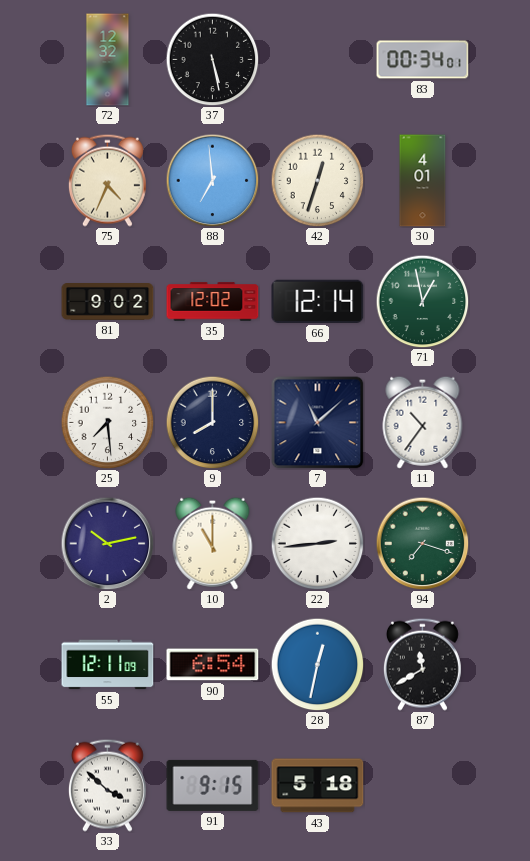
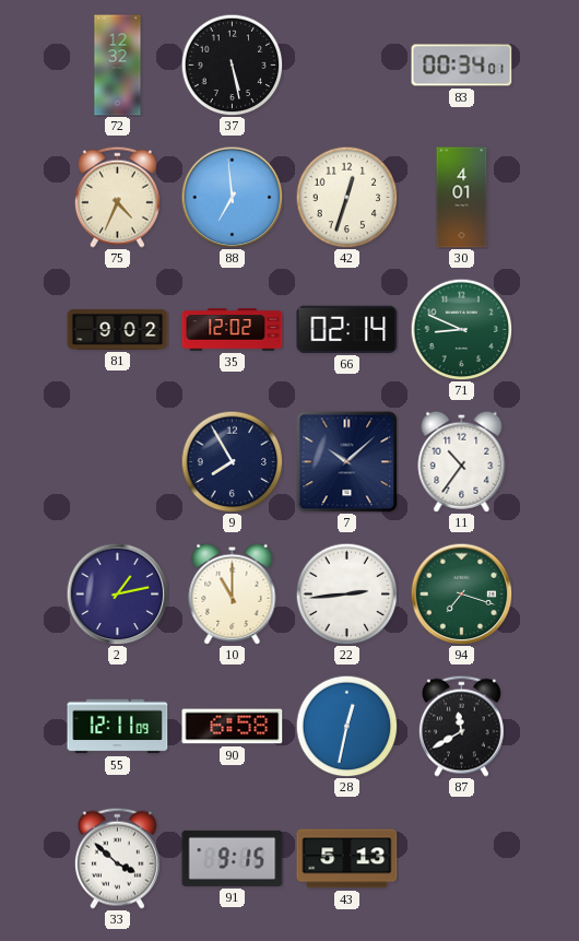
66: 12:14 -> 02:14
71: 12:58 -> 8:49
25: 7:29 -> none
9: 8:00 -> 7:55
7: 11:08 -> 10:08
2: 10:13 -> 1:13
90: 6:54 -> 6:58
43: 5:18 -> 5:13
